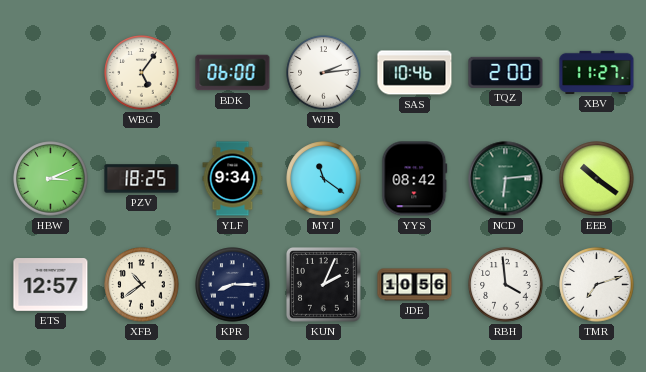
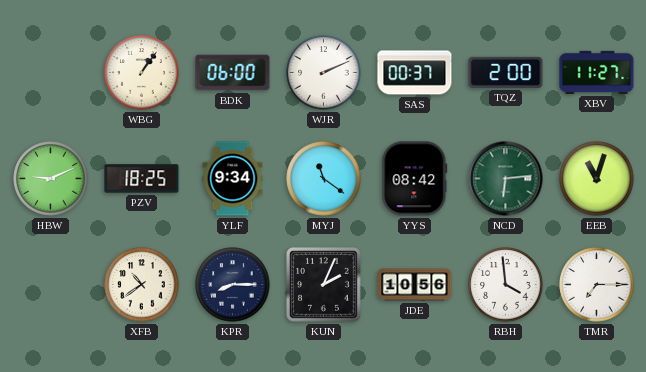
WBG: 5:06 -> 1:06
WJR: 2:14 -> 2:11
SAS: 10:46 -> 00:37
HBW: 3:11 -> 9:11
EEB: 10:21 -> 11:03
ETS: 12:57 -> none
TMR: 7:12 -> 7:15
